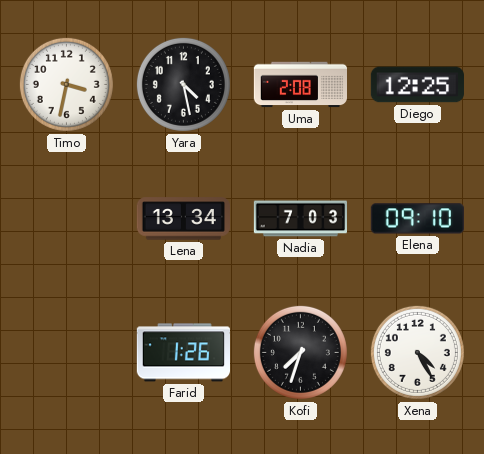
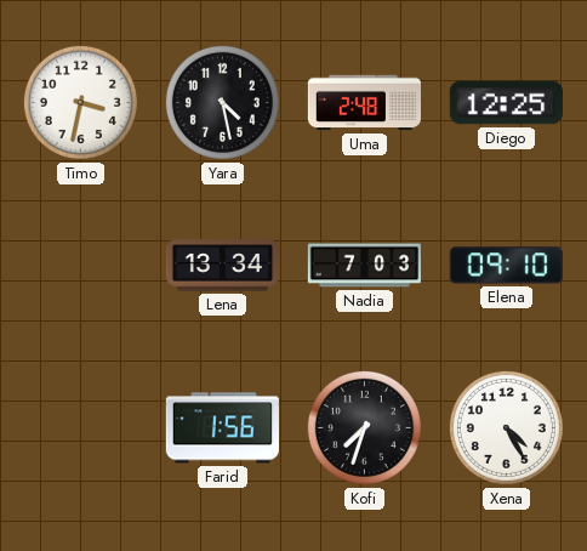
Uma: 2:08 -> 2:48
Farid: 1:26 -> 1:56
